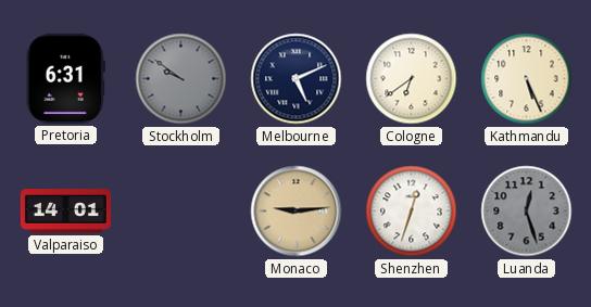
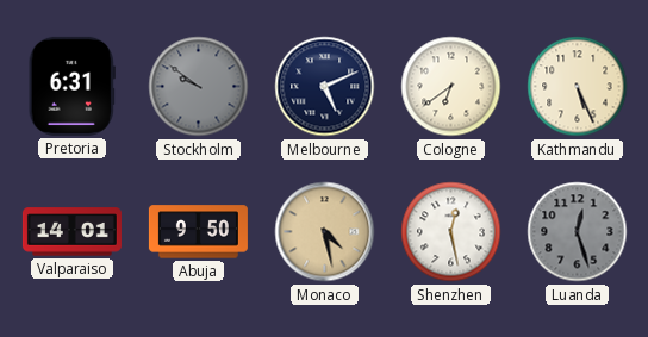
Abuja: none -> 9:50
Monaco: 9:14 -> 4:28
Shenzhen: 12:33 -> 12:28
